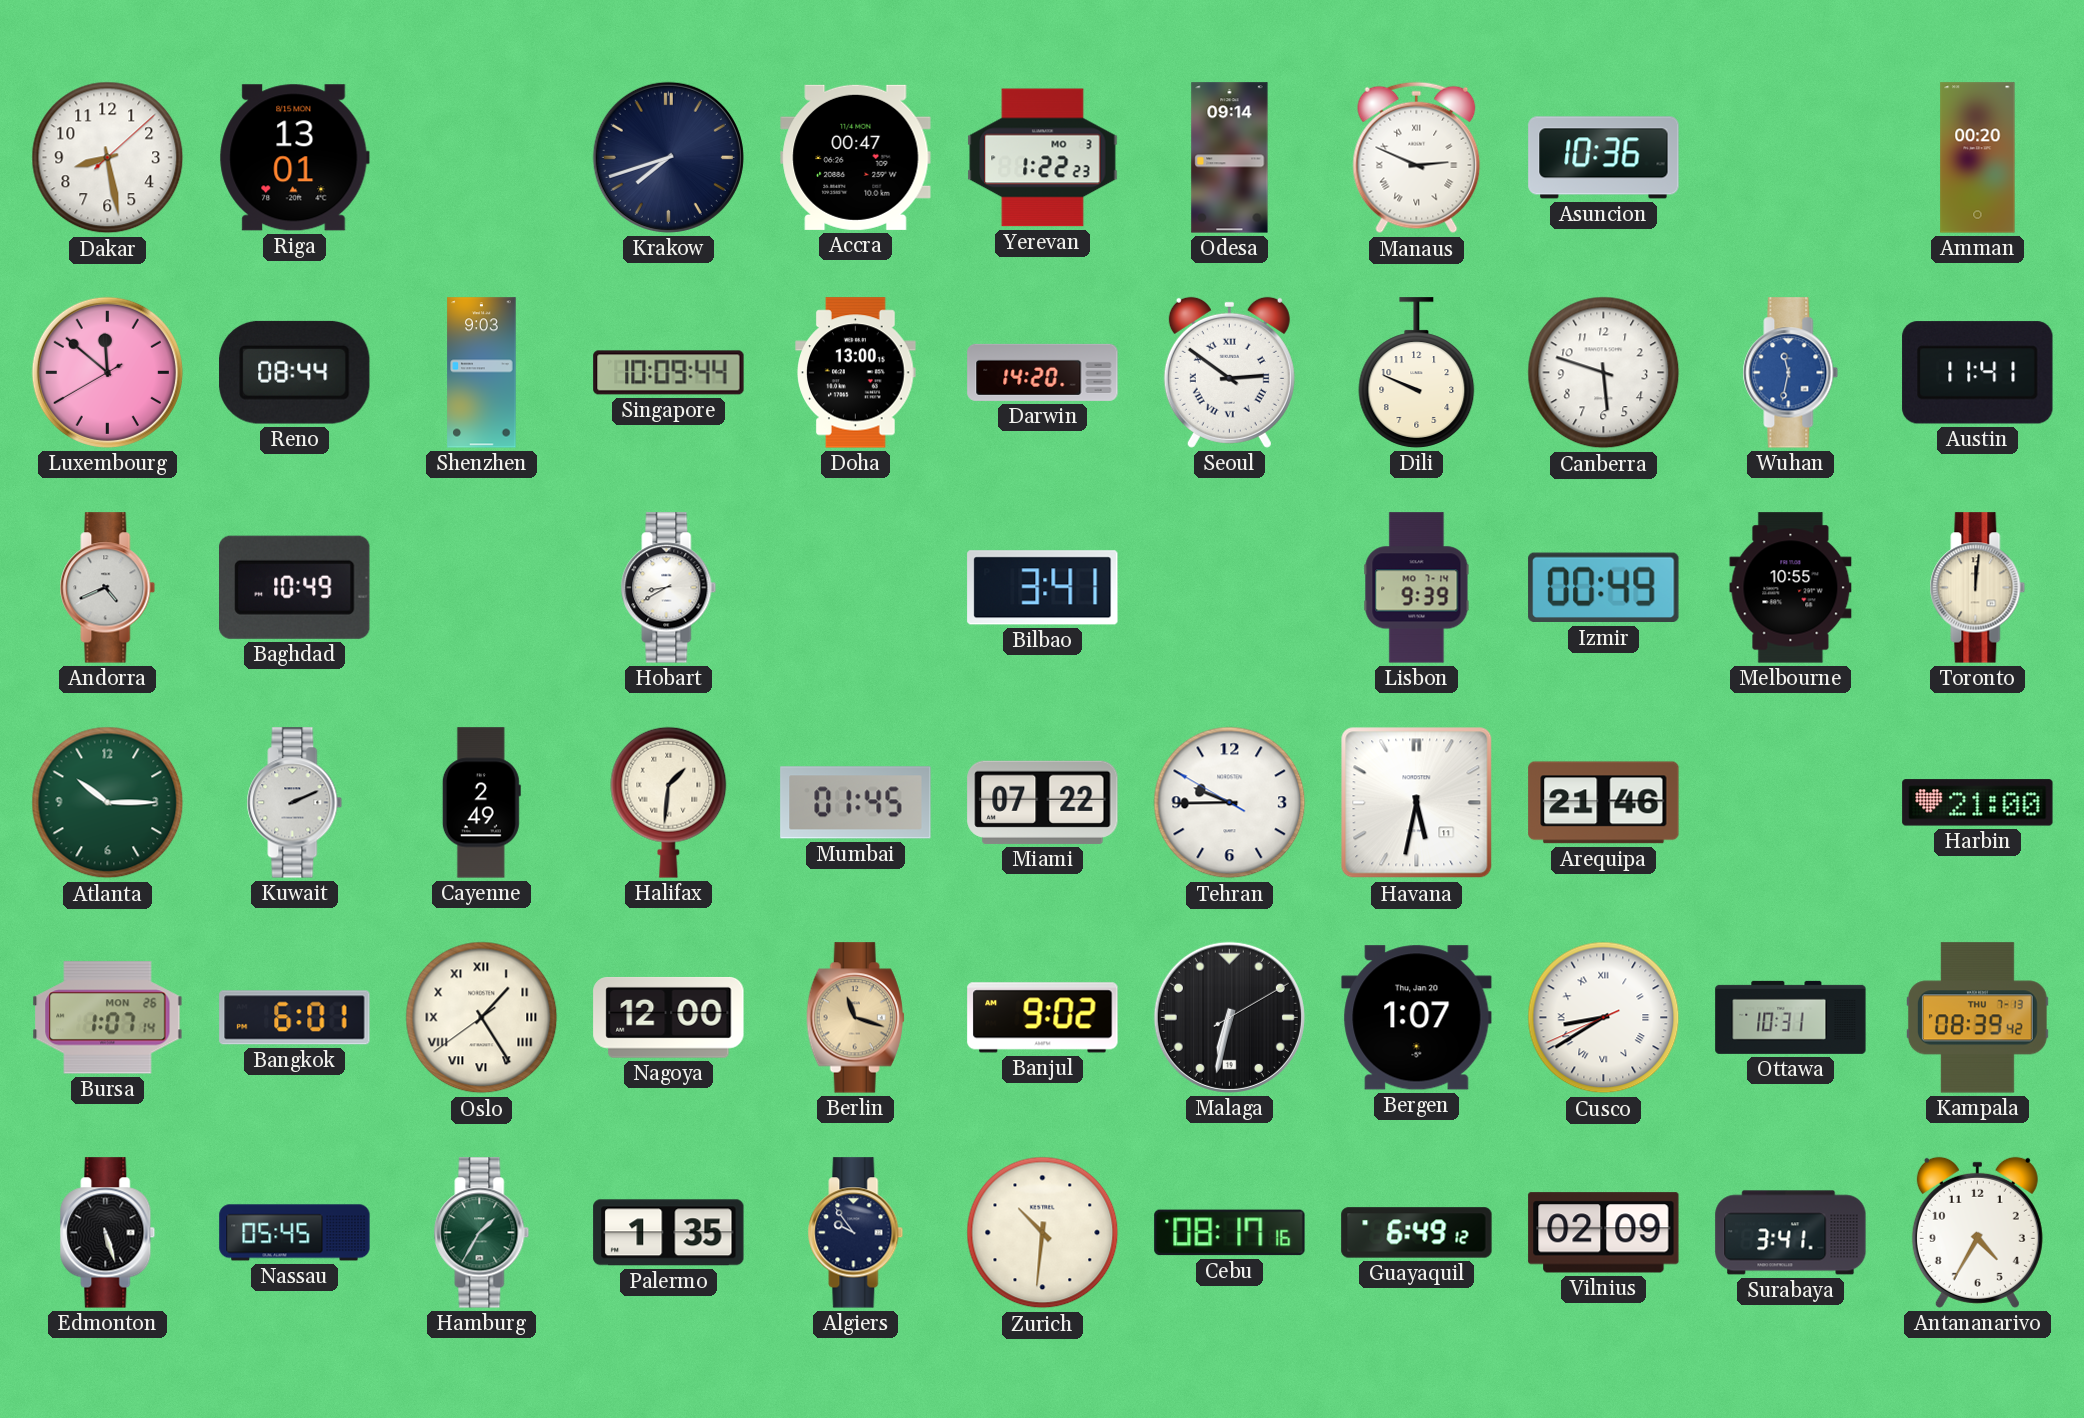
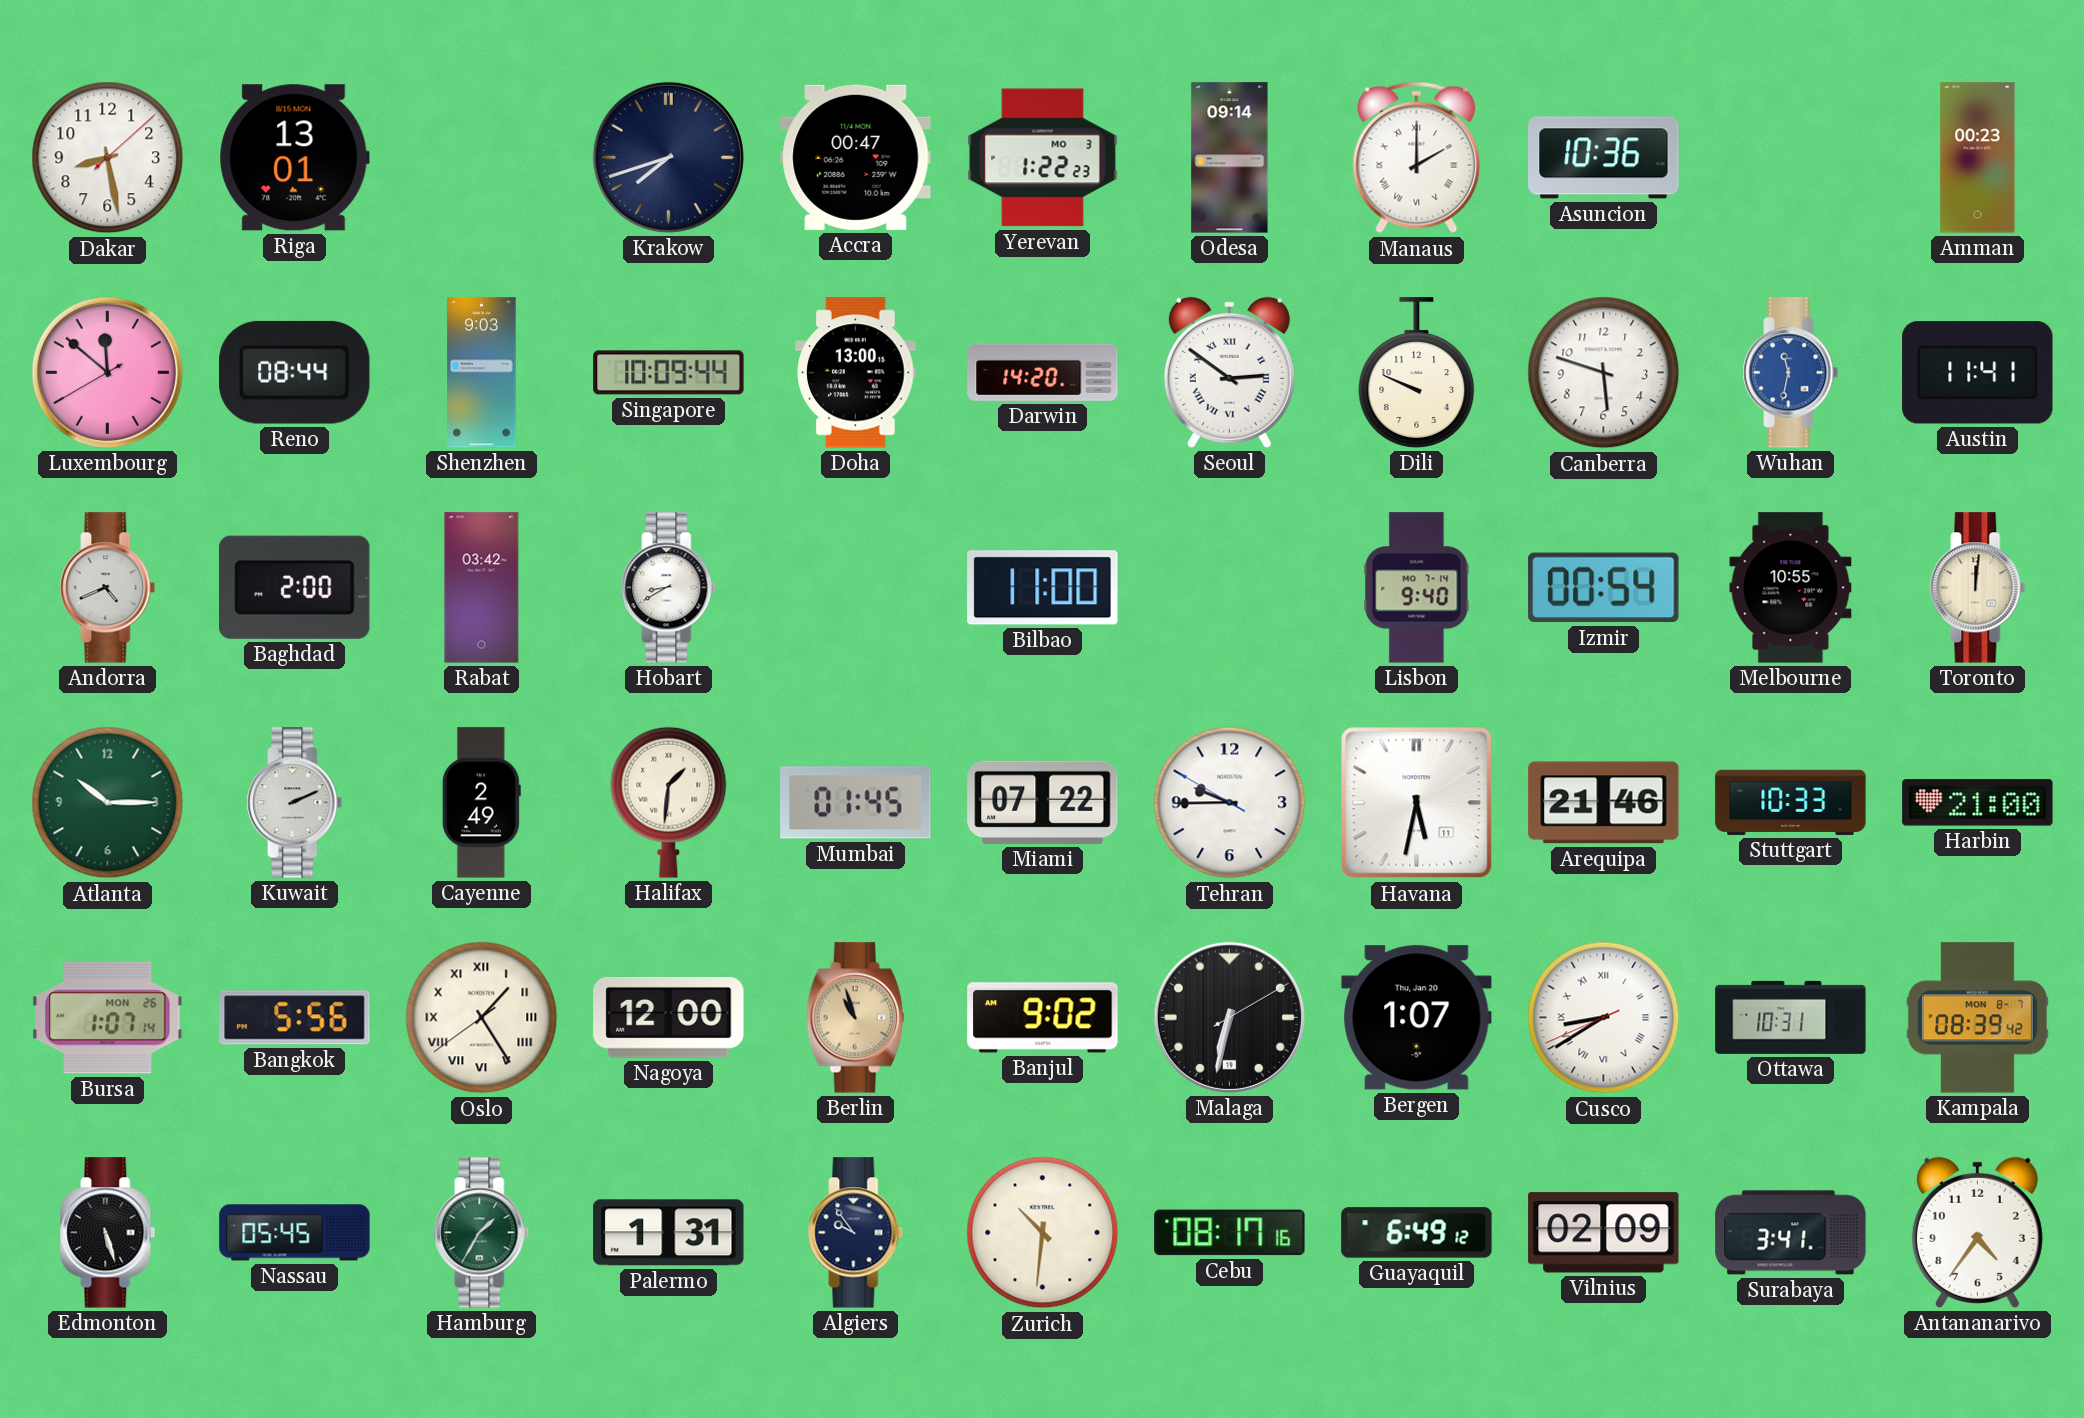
Manaus: 2:49 -> 2:00
Amman: 00:20 -> 00:23
Baghdad: 10:49 -> 2:00
Rabat: none -> 03:42
Bilbao: 3:41 -> 11:00
Lisbon: 9:39 -> 9:40
Izmir: 00:49 -> 00:54
Stuttgart: none -> 10:33
Bangkok: 6:01 -> 5:56
Berlin: 11:18 -> 10:57
Kampala date: THU 7-13 -> MON 8-7
Palermo: 1:35 -> 1:31
Antananarivo: 4:35 -> 4:36
